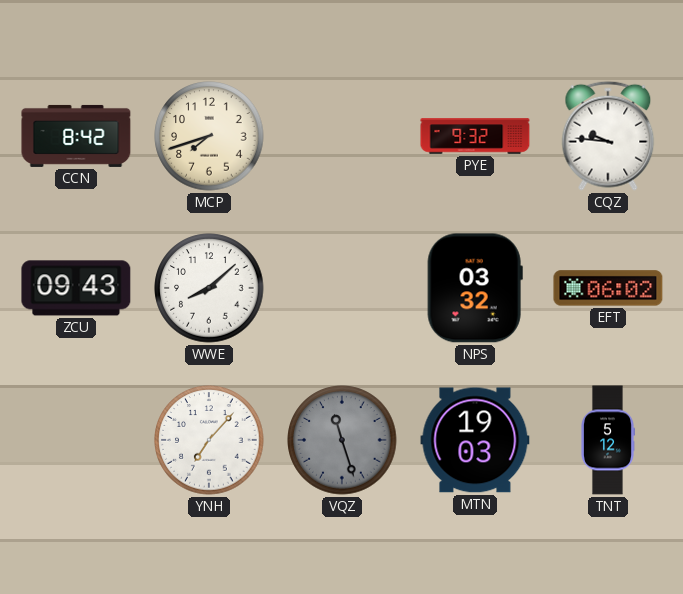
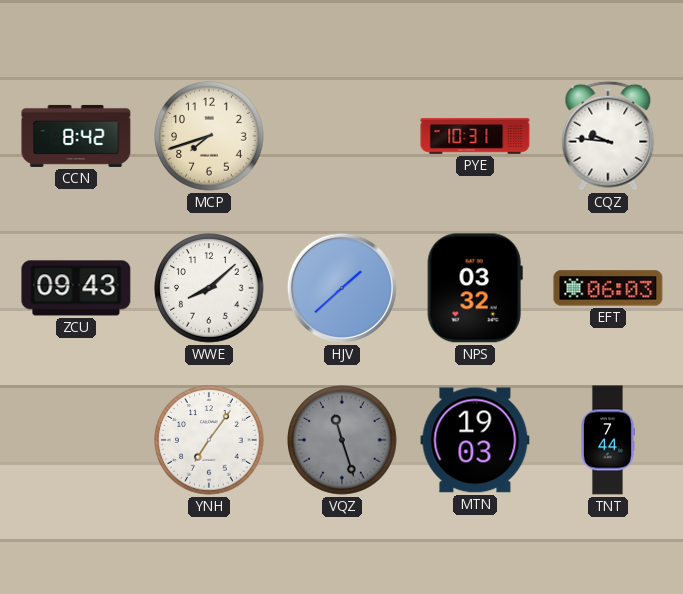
PYE: 9:32 -> 10:31
HJV: none -> 1:38
EFT: 06:02 -> 06:03
YNH: 7:07 -> 7:06
TNT: 5:12 -> 7:44
